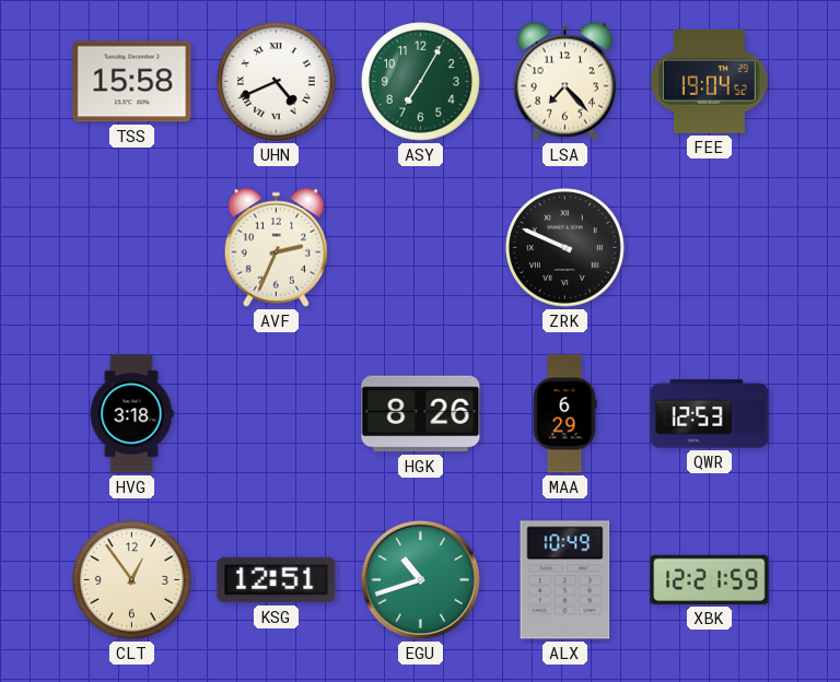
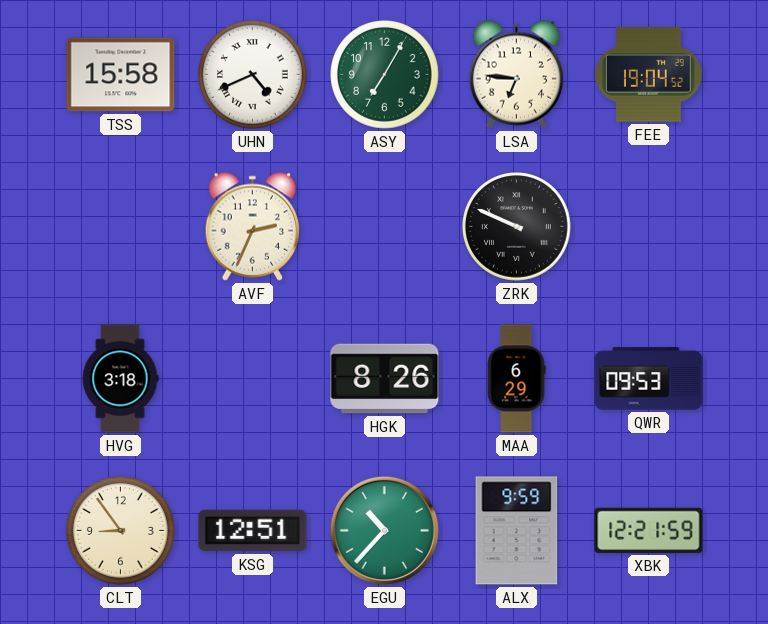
LSA: 7:23 -> 6:46
QWR: 12:53 -> 09:53
CLT: 12:54 -> 8:54
EGU: 10:42 -> 10:37
ALX: 10:49 -> 9:59
